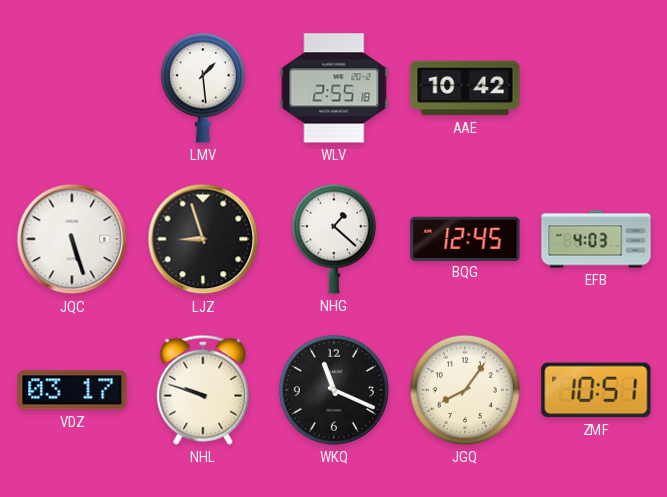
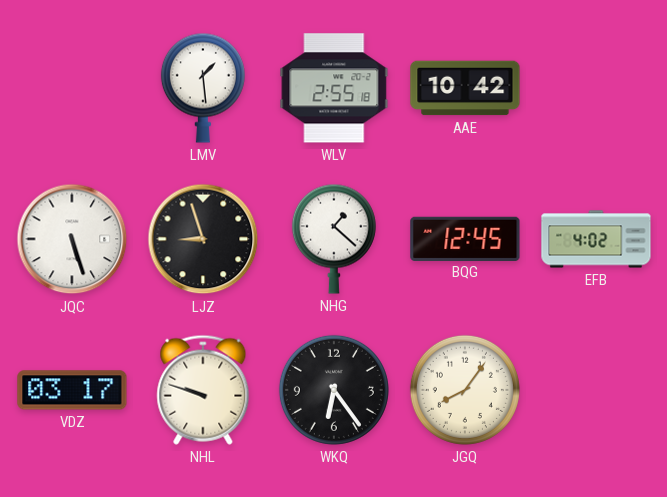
EFB: 4:03 -> 4:02
WKQ: 11:19 -> 6:24
ZMF: 10:51 -> none
